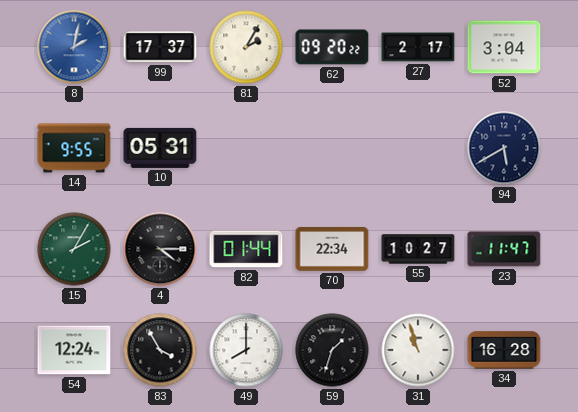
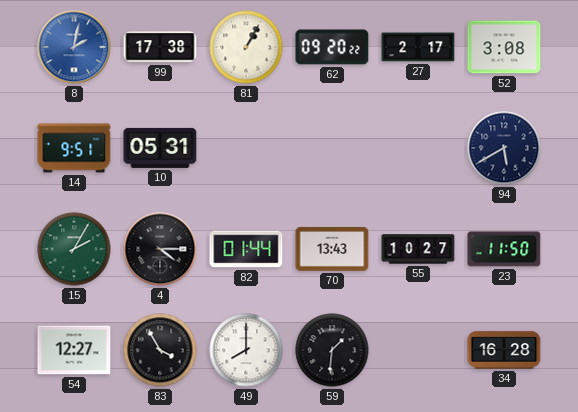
99: 17:37 -> 17:38
81: 2:05 -> 1:05
52: 3:04 -> 3:08
14: 9:55 -> 9:51
70: 22:34 -> 13:43
23: 11:47 -> 11:50
54: 12:24 -> 12:27
59: 1:33 -> 1:31
31: 10:57 -> none
